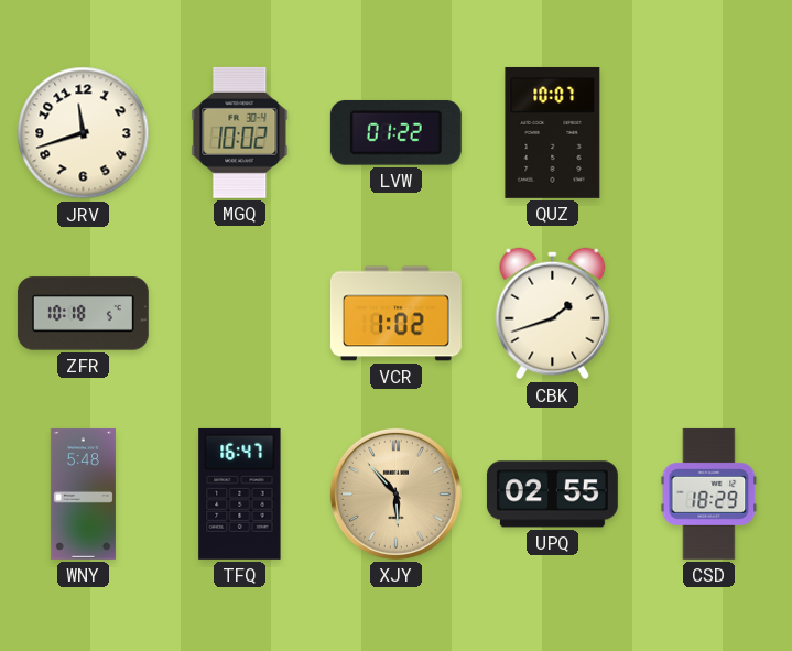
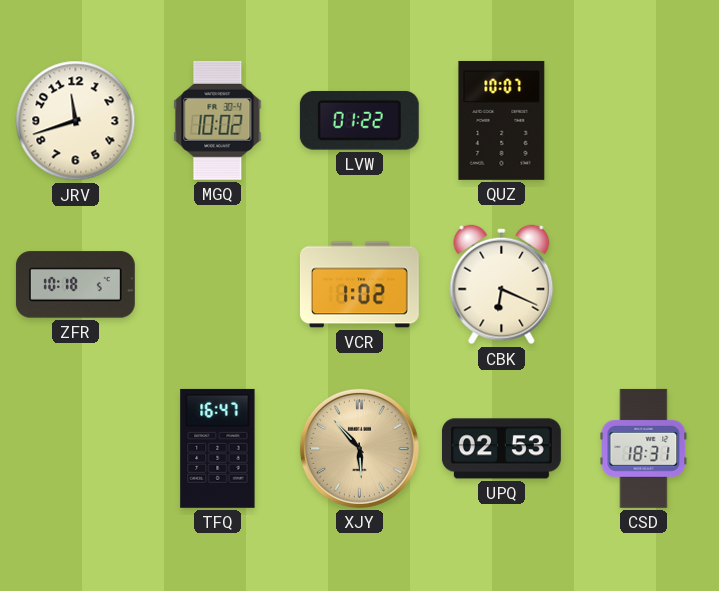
CBK: 1:42 -> 6:19
WNY: 5:48 -> none
UPQ: 02:55 -> 02:53
CSD: 18:29 -> 18:31
